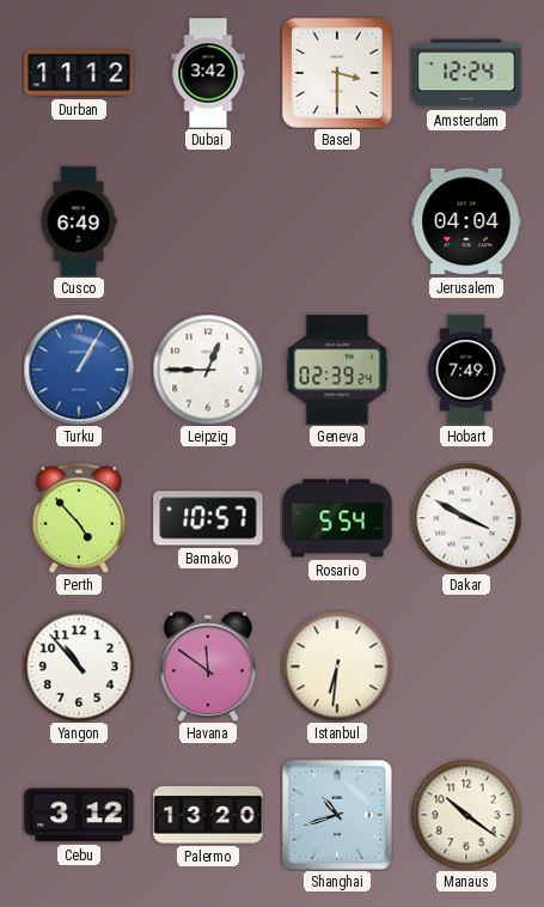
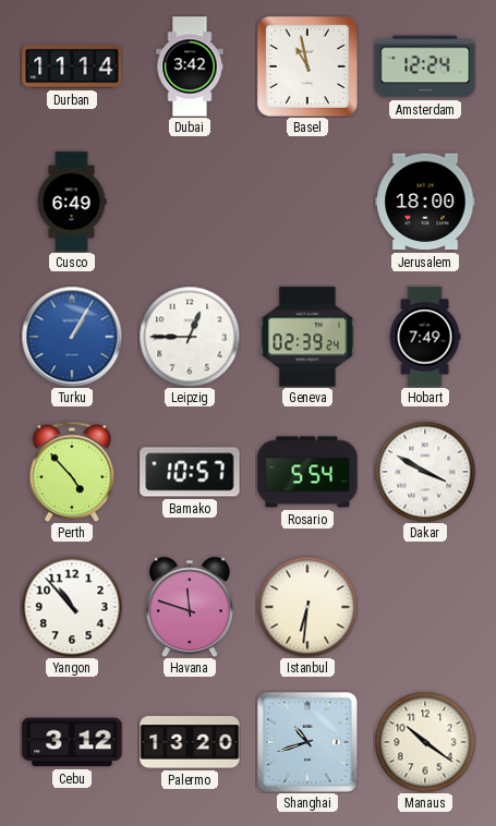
Durban: 11:12 -> 11:14
Basel: 3:30 -> 10:58
Jerusalem: 04:04 -> 18:00
Havana: 11:51 -> 11:48
